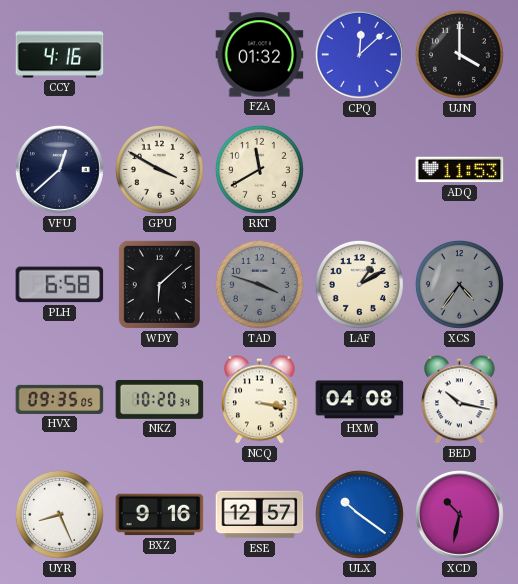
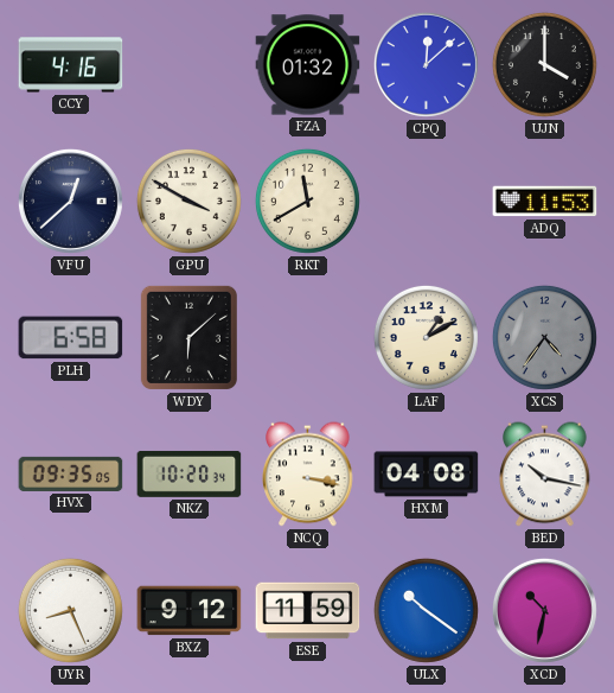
TAD: 3:48 -> none
BXZ: 9:16 -> 9:12
ESE: 12:57 -> 11:59
